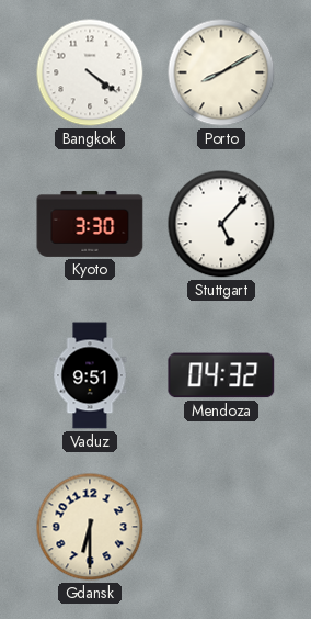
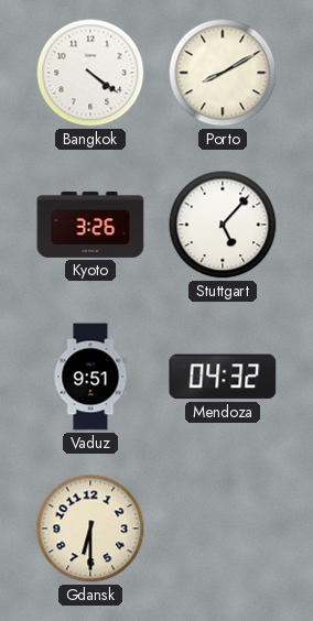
Kyoto: 3:30 -> 3:26
